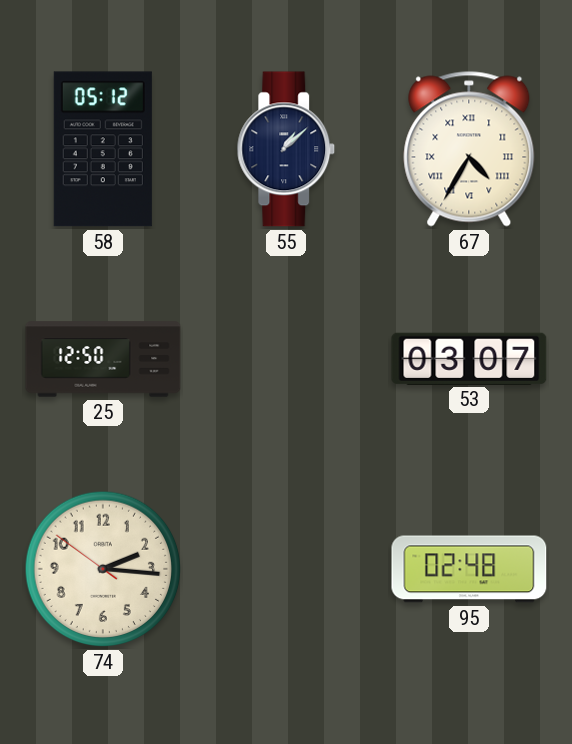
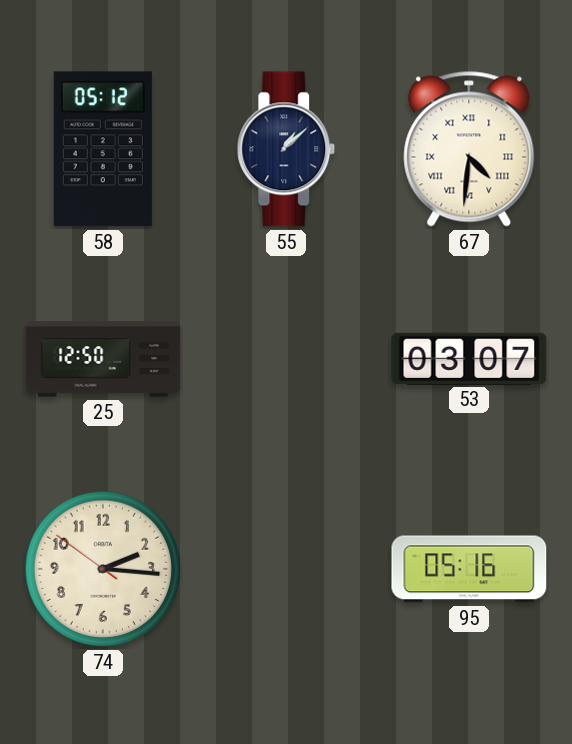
67: 4:35 -> 4:31
95: 02:48 -> 05:16
